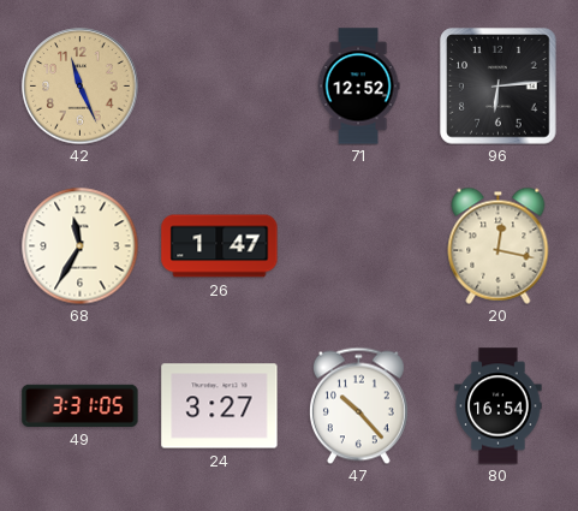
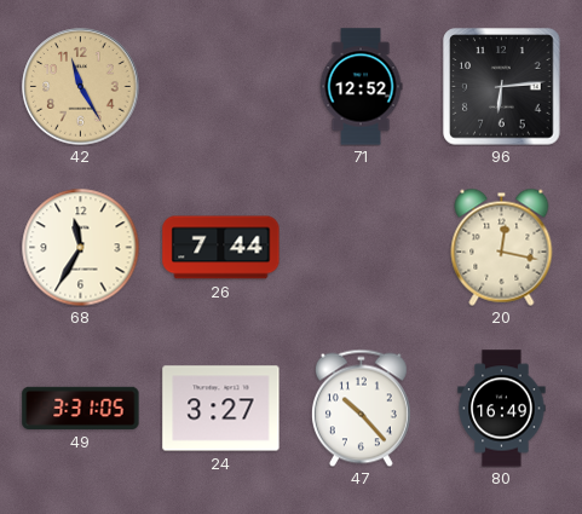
42: 11:26 -> 11:25
26: 1:47 -> 7:44
80: 16:54 -> 16:49
